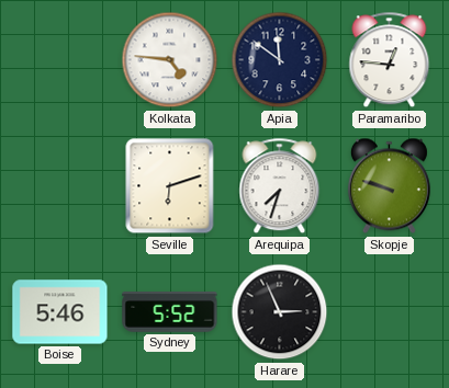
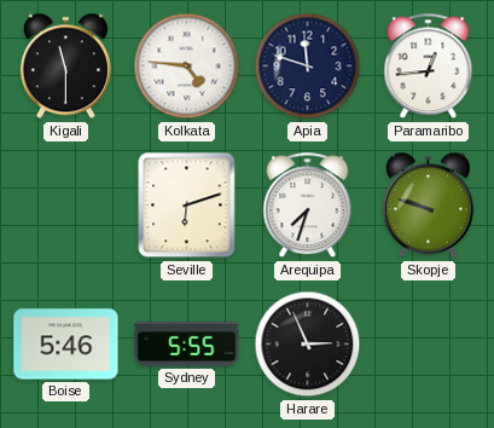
Kigali: none -> 11:30
Apia: 11:51 -> 11:48
Paramaribo: 12:46 -> 12:44
Sydney: 5:52 -> 5:55
